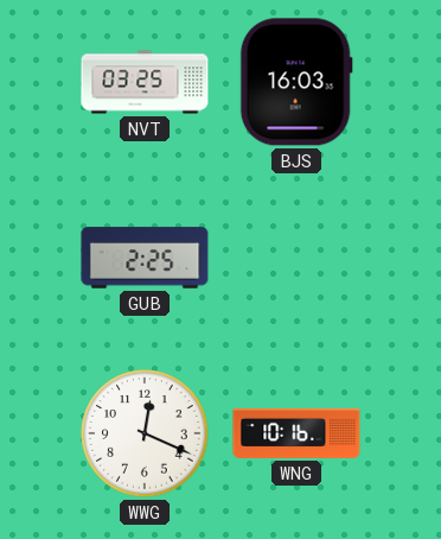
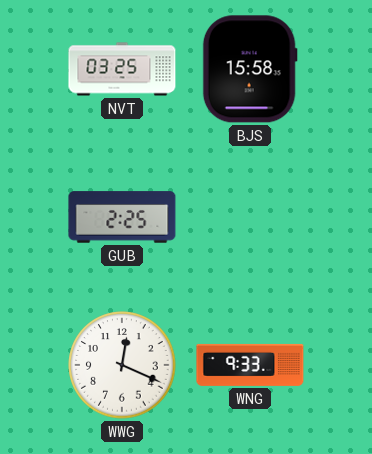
BJS: 16:03 -> 15:58
WNG: 10:16 -> 9:33
